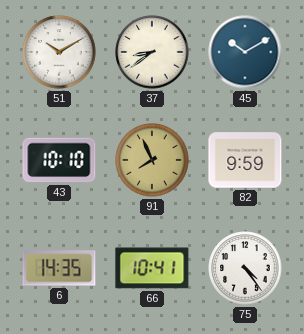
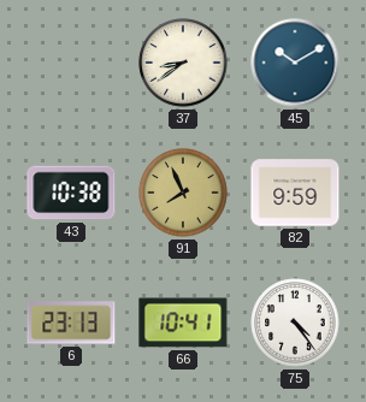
51: 10:10 -> none
43: 10:10 -> 10:38
6: 14:35 -> 23:13
